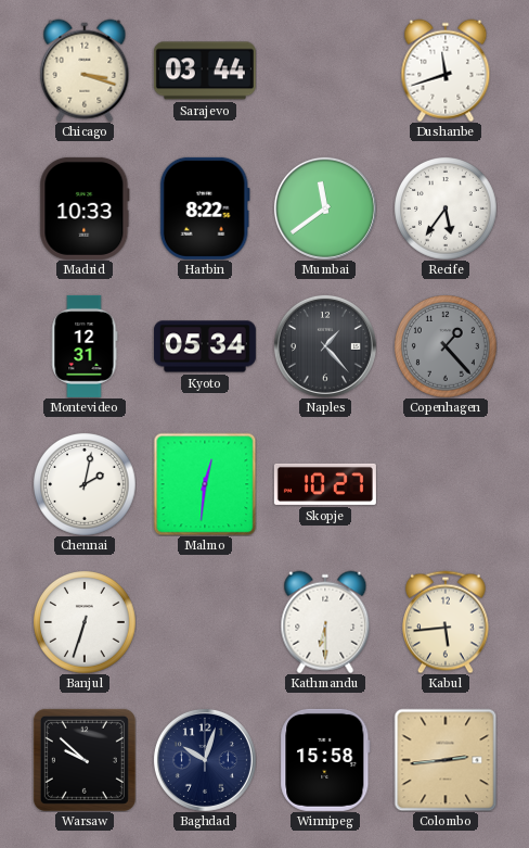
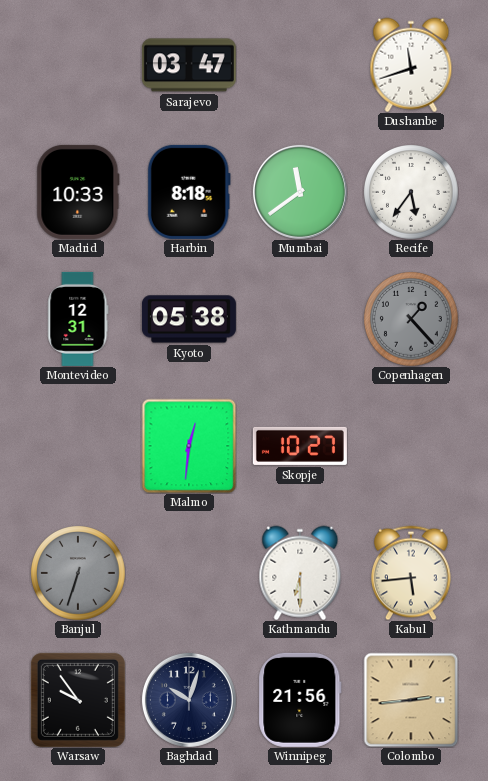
Chicago: 3:18 -> none
Sarajevo: 03:44 -> 03:47
Harbin: 8:22 -> 8:18
Kyoto: 05:34 -> 05:38
Naples: 1:23 -> none
Chennai: 2:02 -> none
Banjul dial: white -> grey
Warsaw: 9:52 -> 9:54
Winnipeg: 15:58 -> 21:56
